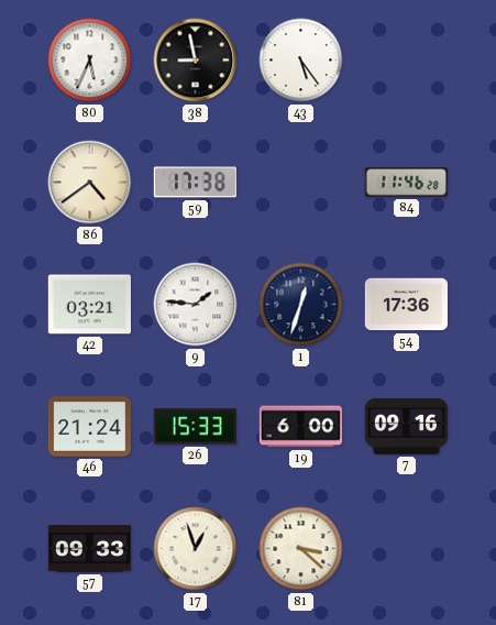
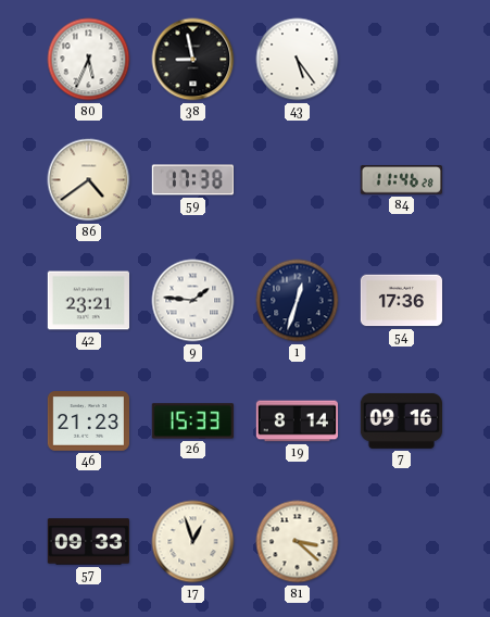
42: 03:21 -> 23:21
46: 21:24 -> 21:23
19: 6:00 -> 8:14
